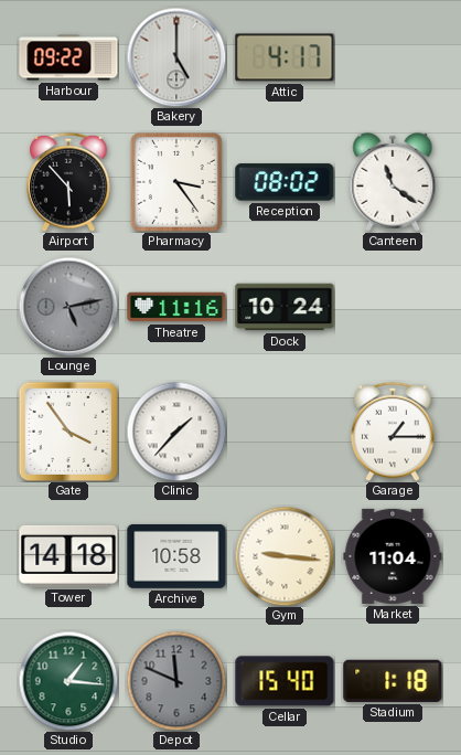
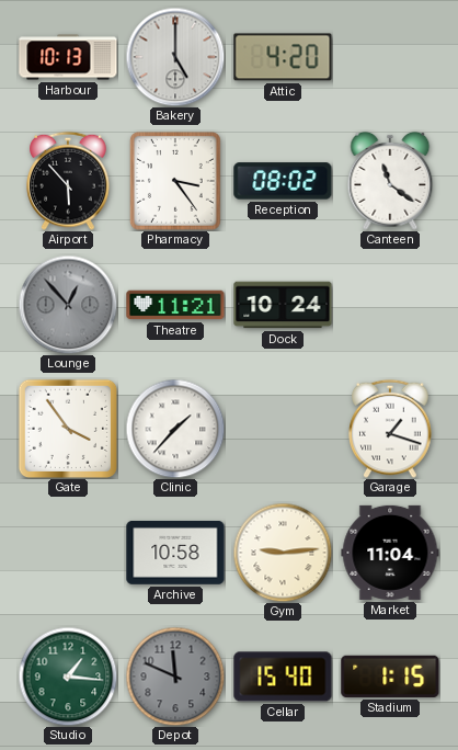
Harbour: 09:22 -> 10:13
Attic: 4:17 -> 4:20
Lounge: 5:13 -> 12:53
Theatre: 11:16 -> 11:21
Garage: 1:15 -> 1:18
Tower: 14:18 -> none
Gym: 9:16 -> 9:14
Stadium: 1:18 -> 1:15
